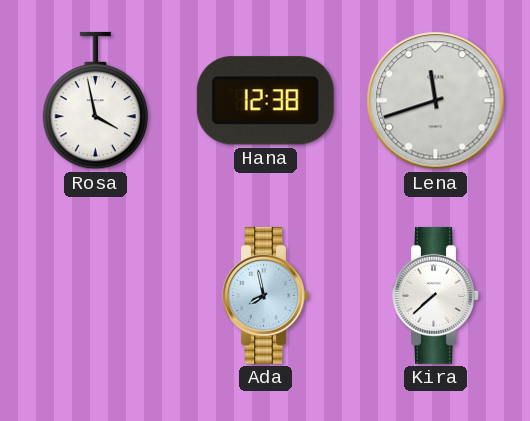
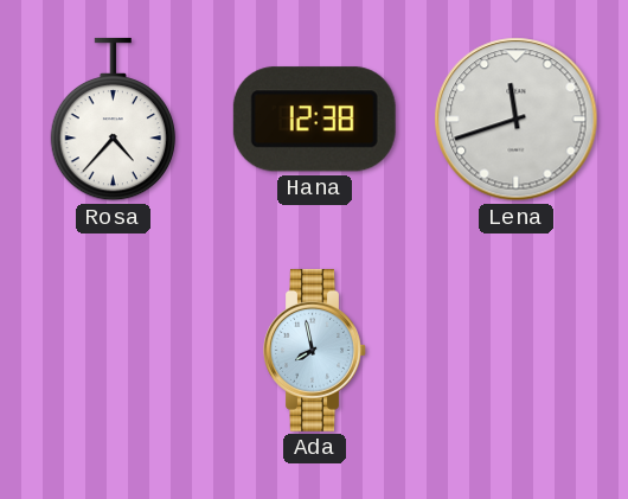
Rosa: 3:58 -> 4:37
Kira: 7:38 -> none
